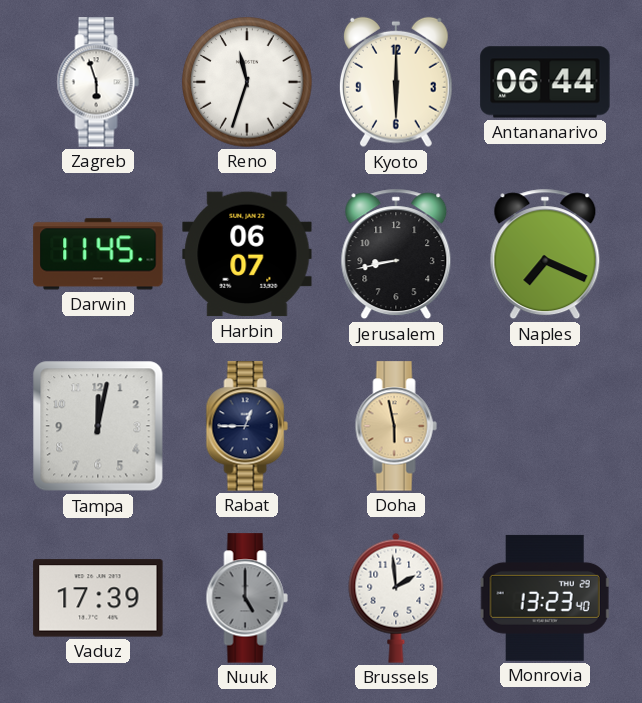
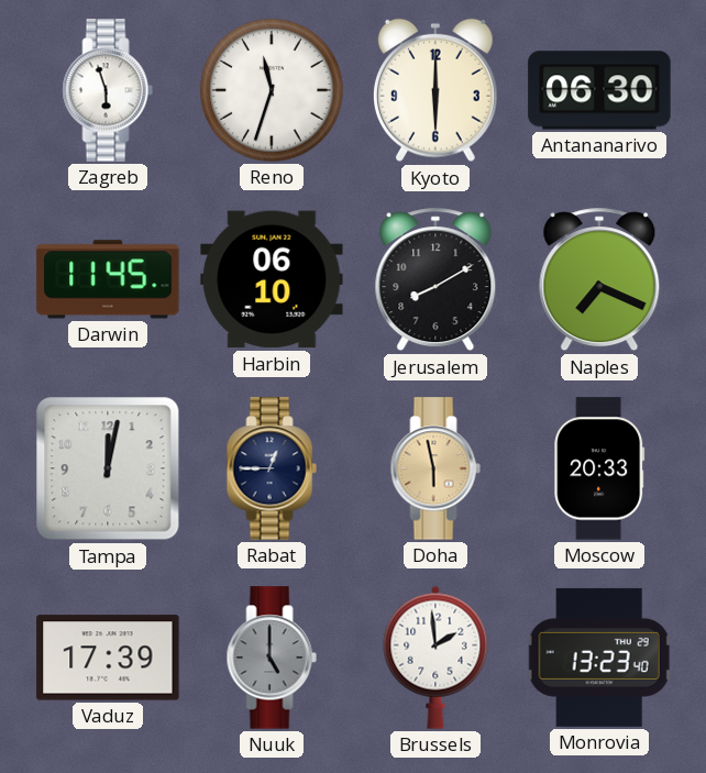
Antananarivo: 06:44 -> 06:30
Harbin: 06:07 -> 06:10
Jerusalem: 8:43 -> 8:10
Moscow: none -> 20:33
